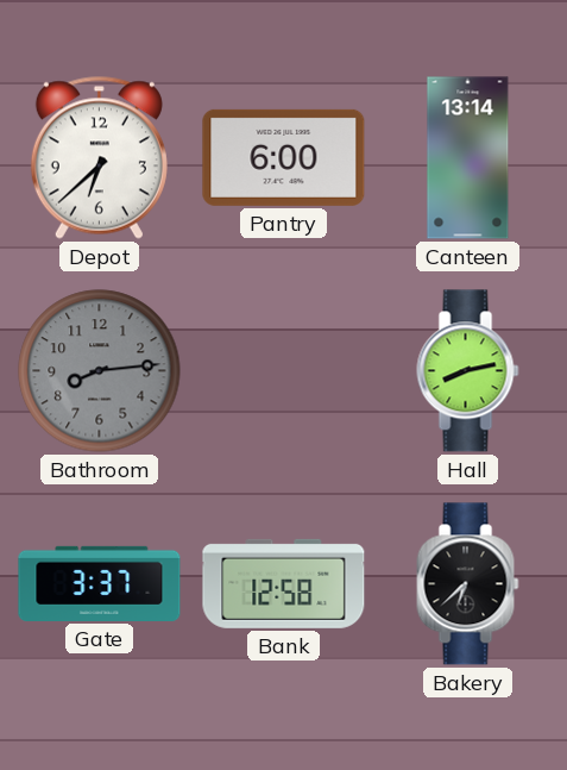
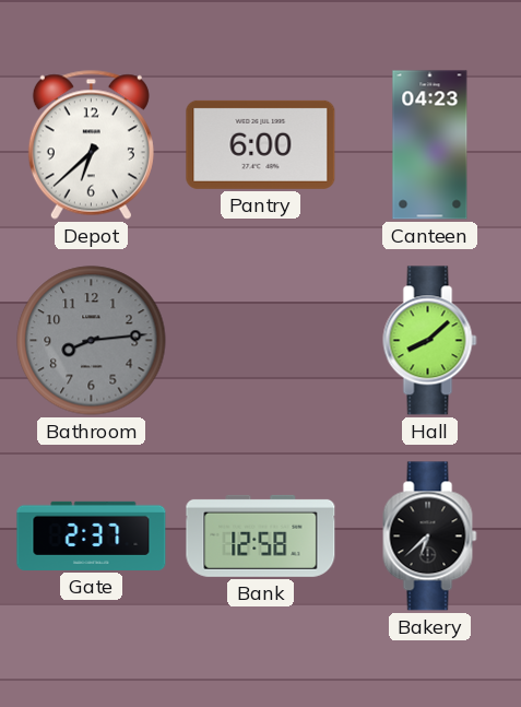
Canteen: 13:14 -> 04:23
Hall: 8:13 -> 8:08
Gate: 3:37 -> 2:37
